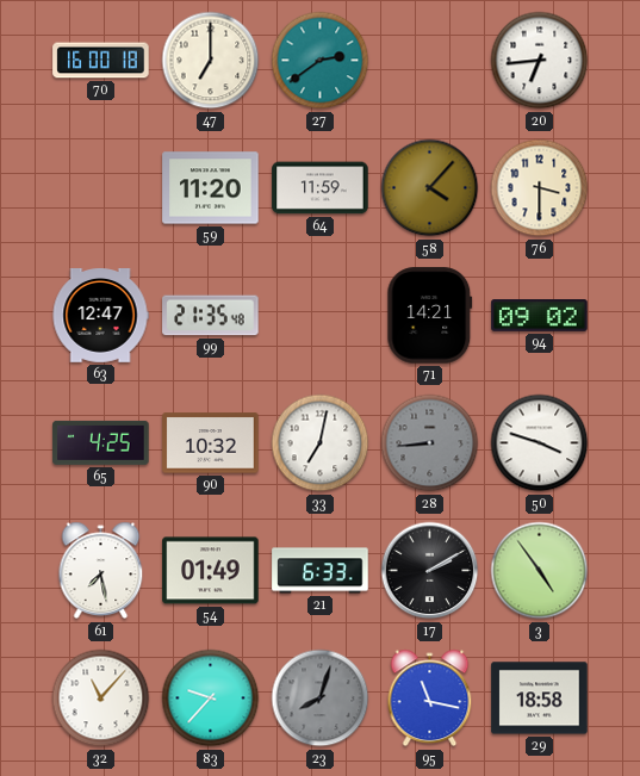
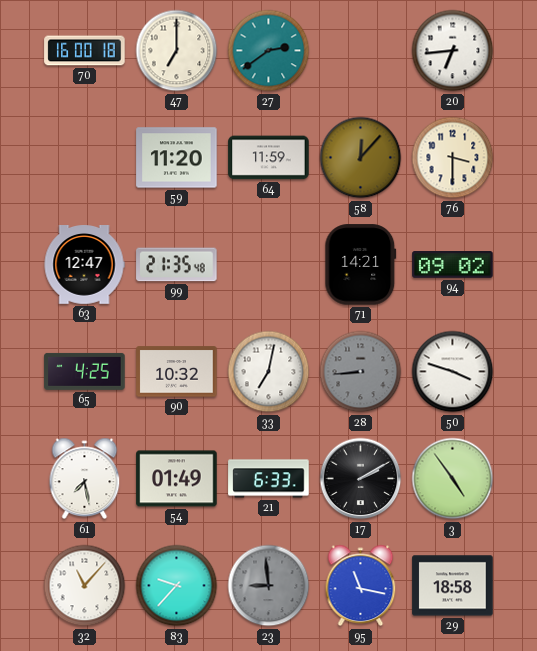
58: 4:07 -> 12:07
23: 8:03 -> 8:59
